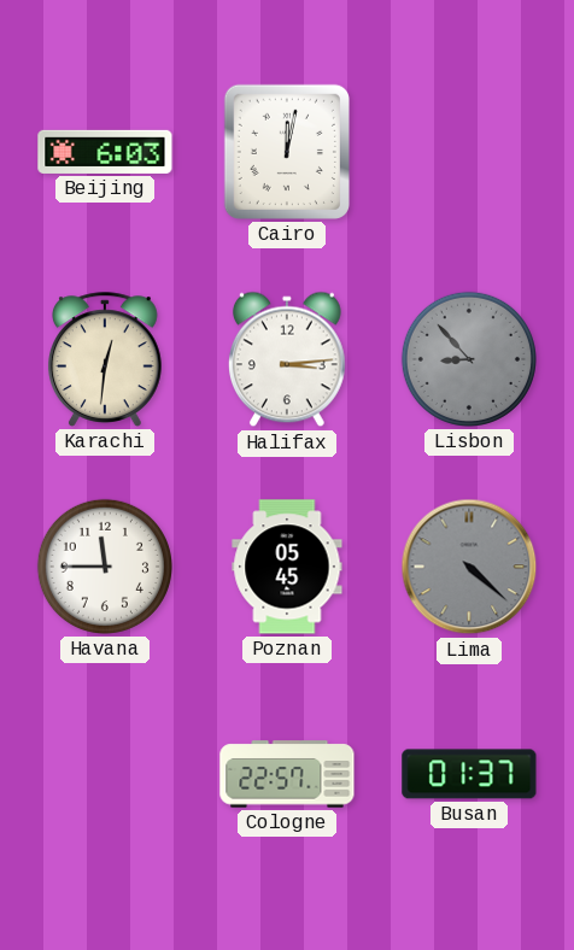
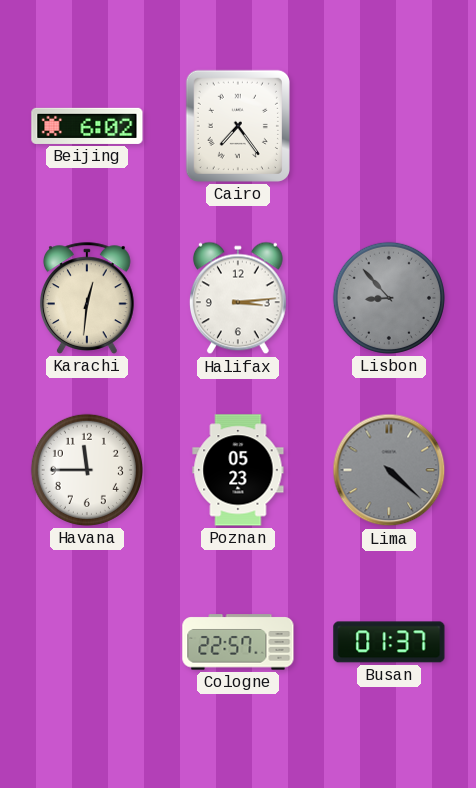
Beijing: 6:03 -> 6:02
Cairo: 12:02 -> 7:24
Poznan: 05:45 -> 05:23
